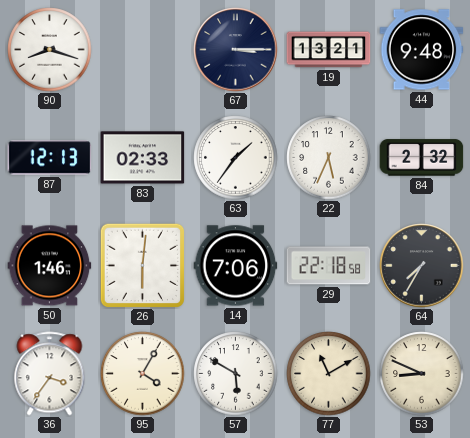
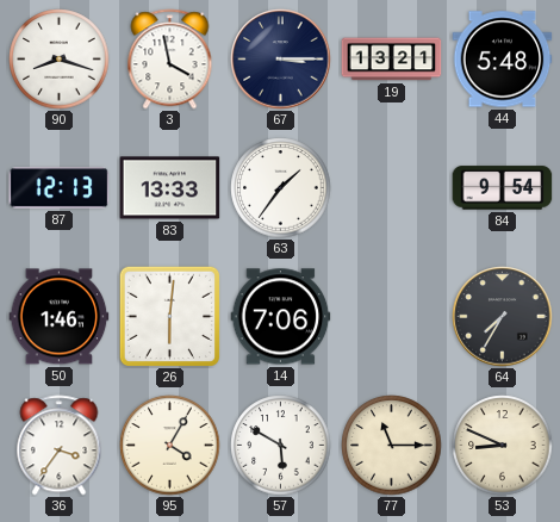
3: none -> 3:58
44: 9:48 -> 5:48
83: 02:33 -> 13:33
22: 5:34 -> none
84: 2:32 -> 9:54
29: 22:18 -> none
77: 11:10 -> 11:15
